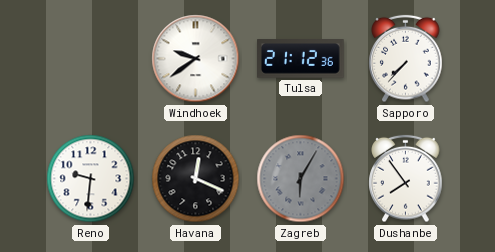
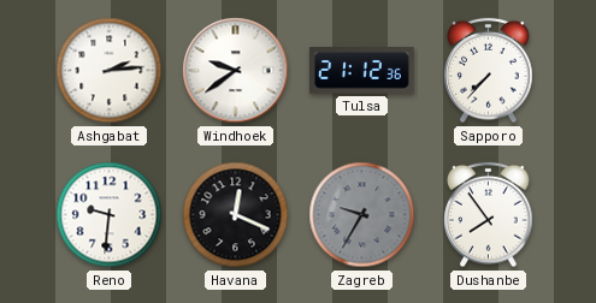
Ashgabat: none -> 2:14
Zagreb: 6:05 -> 9:35
